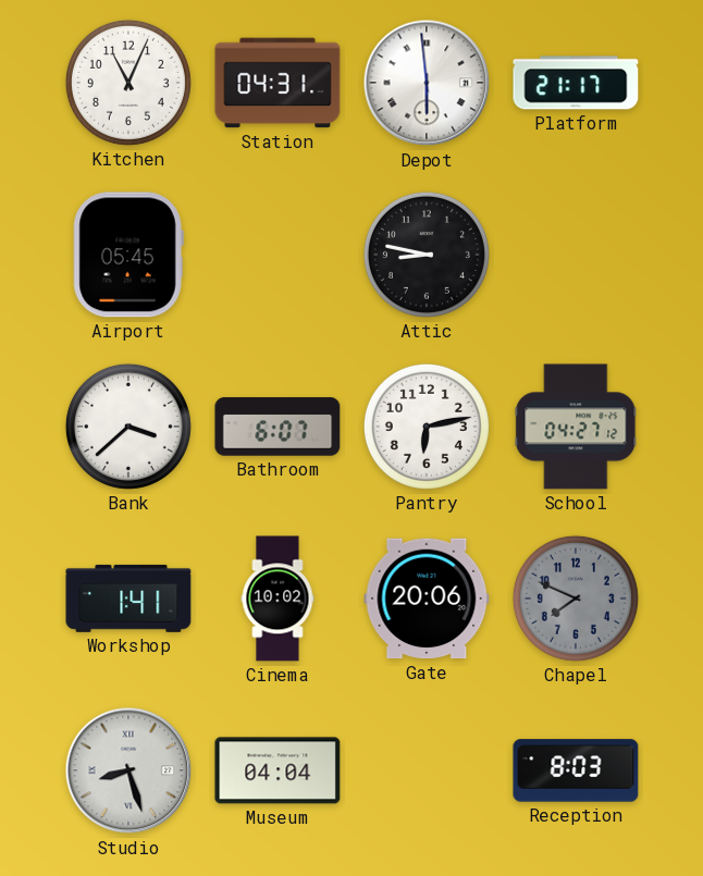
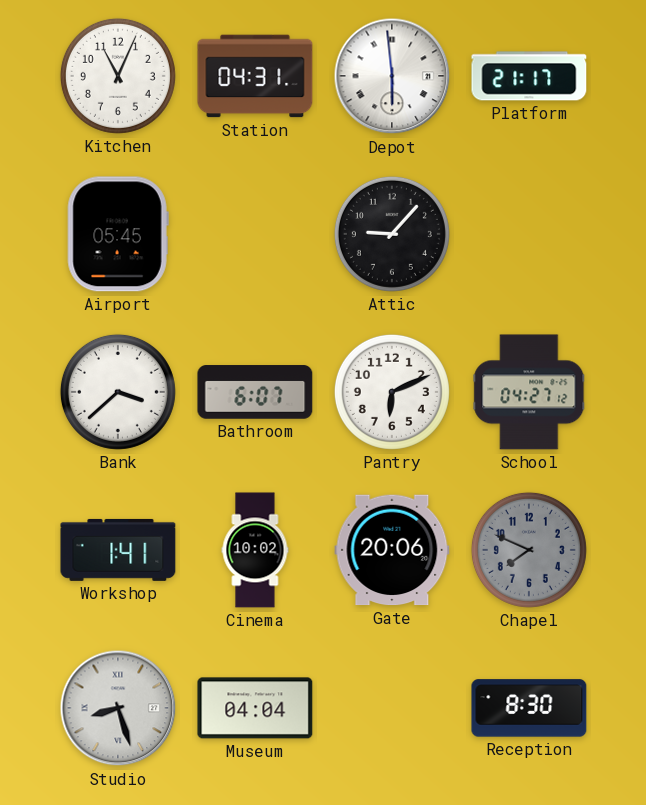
Attic: 8:47 -> 9:07
Pantry: 6:13 -> 6:11
Reception: 8:03 -> 8:30
